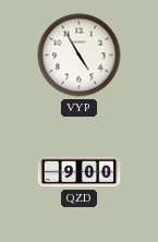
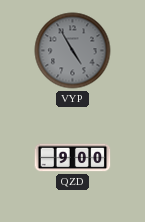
VYP dial: white -> grey
